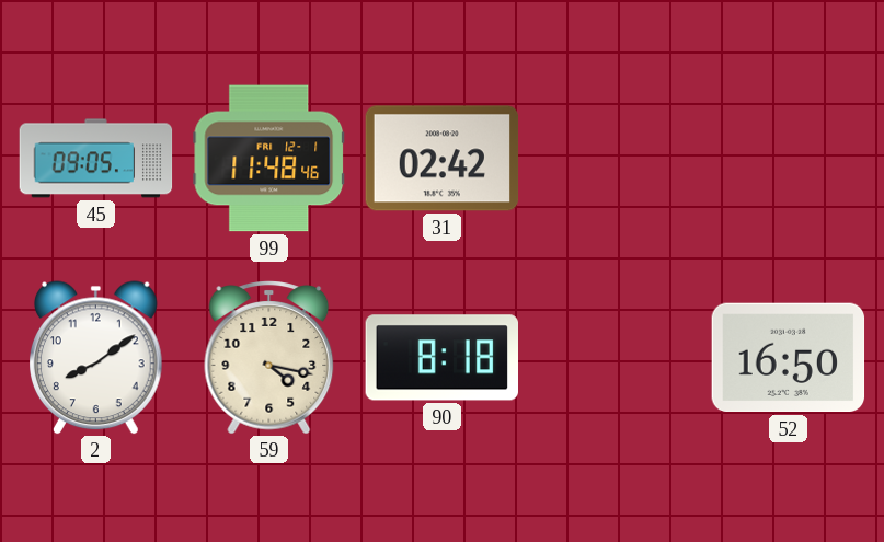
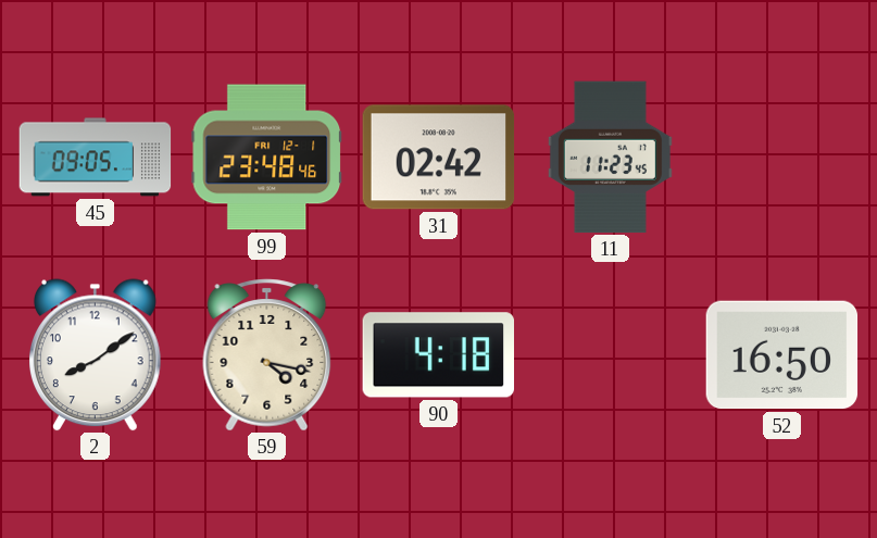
99: 11:48 -> 23:48
11: none -> 11:23
90: 8:18 -> 4:18
